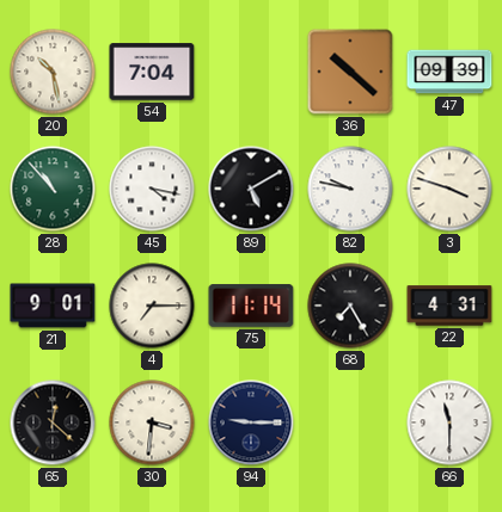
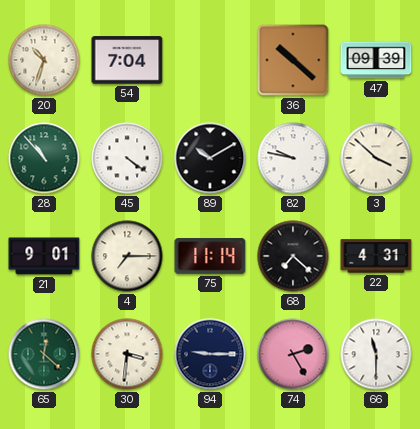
20: 10:28 -> 10:33
45: 4:17 -> 4:21
89: 5:10 -> 10:10
3: 3:48 -> 3:52
68: 7:25 -> 7:22
65 dial: black -> green
74: none -> 2:25
